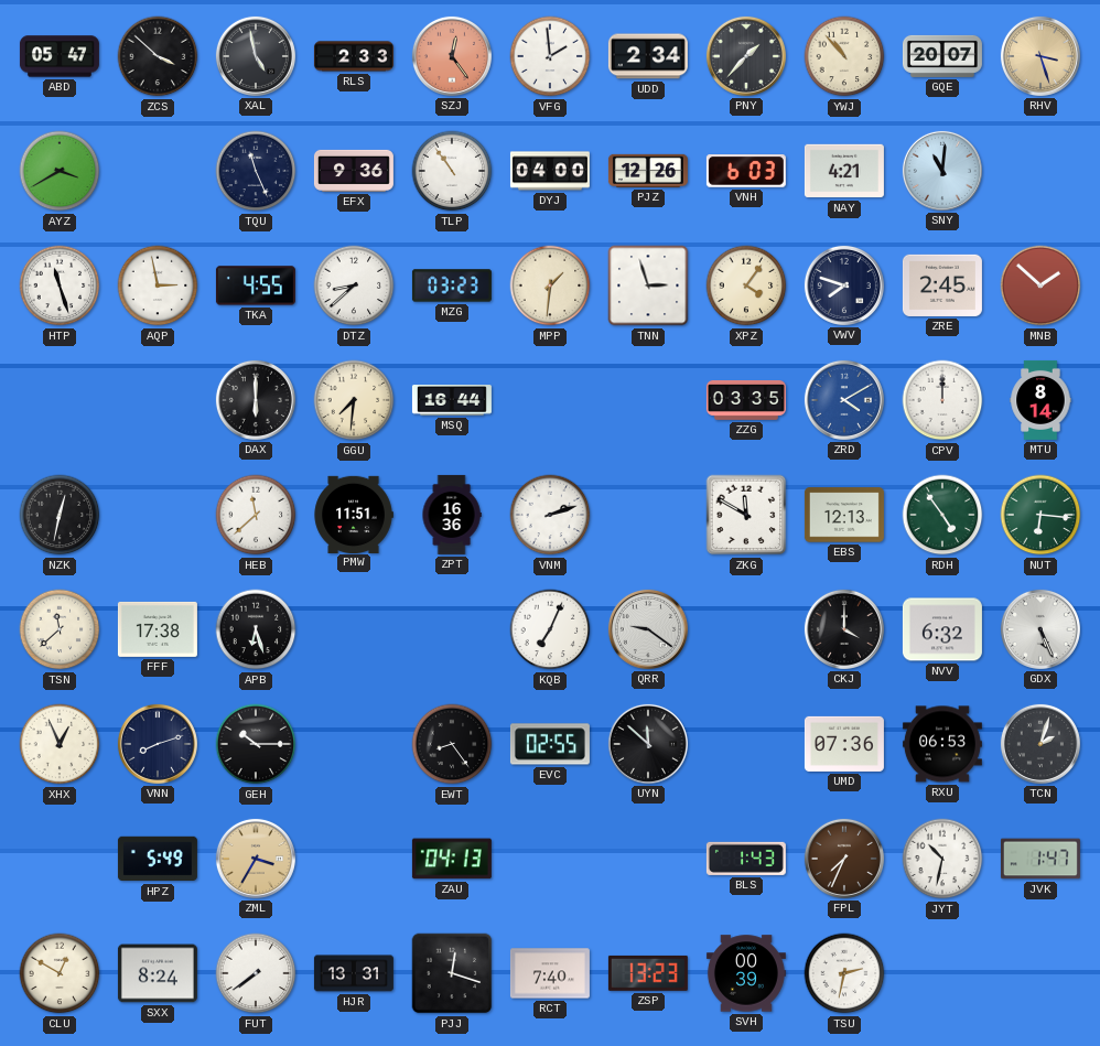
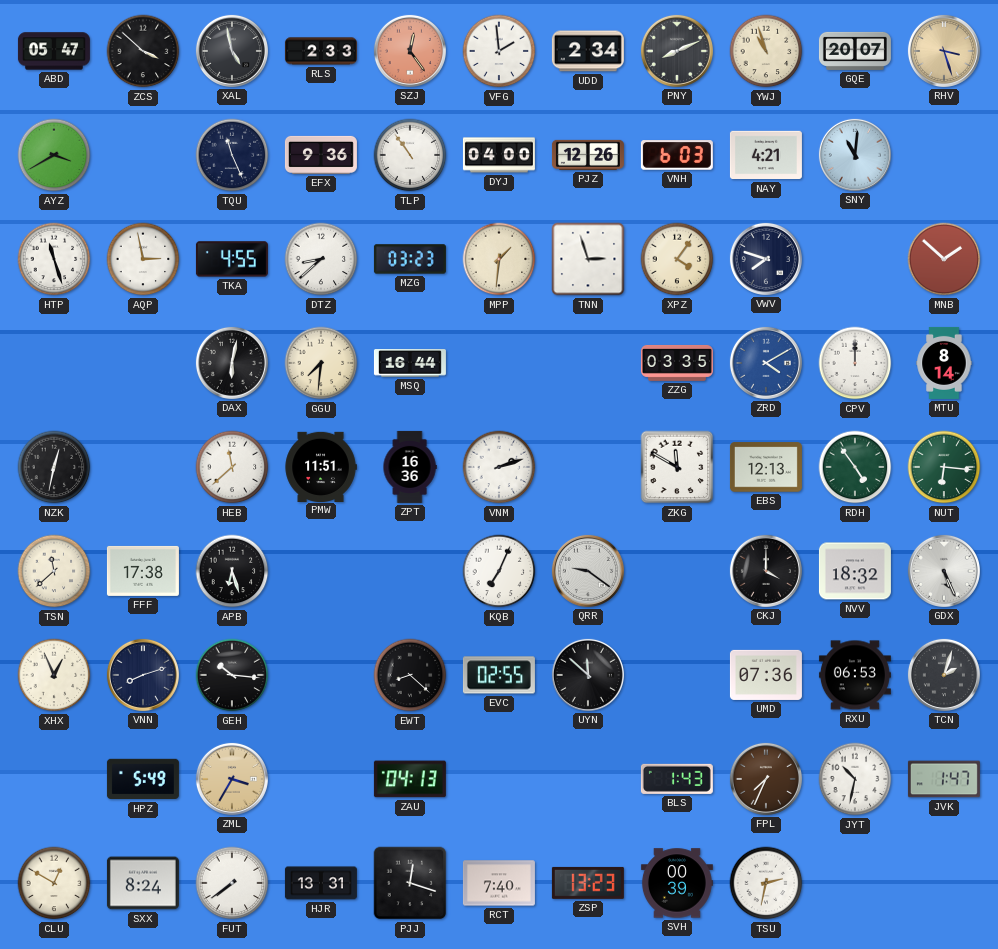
PNY: 1:37 -> 8:11
YWJ: 10:53 -> 10:57
ZRE: 2:45 -> none
DAX: 6:00 -> 6:02
NVV: 6:32 -> 18:32
GEH: 10:15 -> 10:16
EWT: 8:24 -> 8:22
